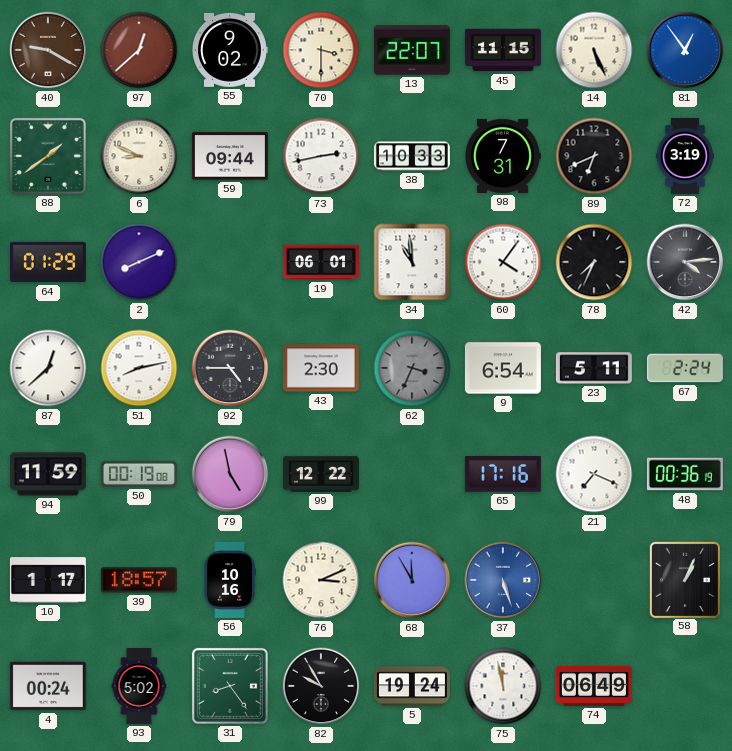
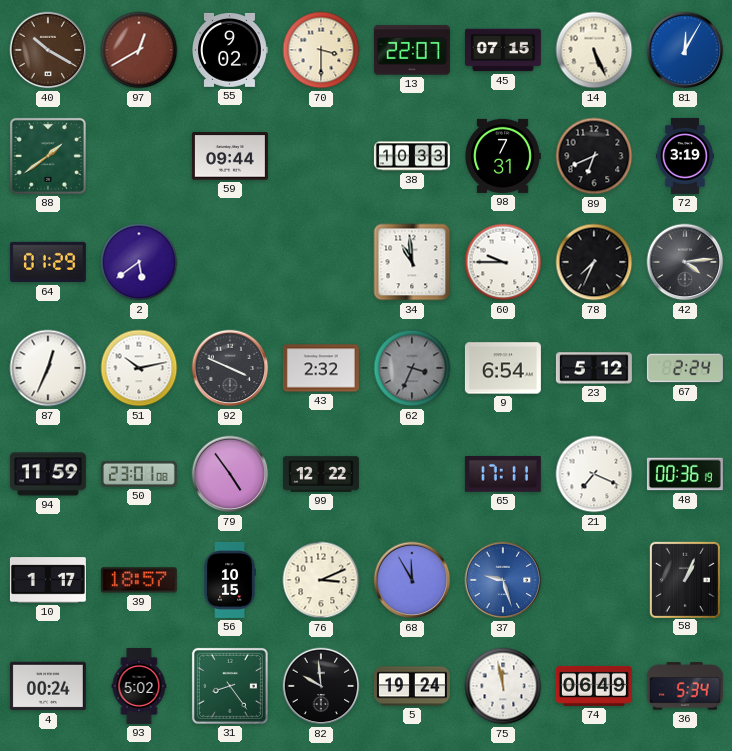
40: 9:20 -> 10:20
97: 12:38 -> 12:40
45: 11:15 -> 07:15
81: 12:54 -> 12:05
6: 8:49 -> none
73: 2:43 -> none
2: 8:11 -> 5:39
19: 06:01 -> none
60: 4:06 -> 9:45
87: 12:38 -> 12:34
51: 8:13 -> 10:13
92: 4:45 -> 3:49
43: 2:30 -> 2:32
23: 5:11 -> 5:12
50: 00:19 -> 23:01
79: 4:58 -> 4:54
65: 17:16 -> 17:11
56: 10:16 -> 10:15
37: 5:27 -> 9:27
82: 9:55 -> 9:59
36: none -> 5:34
